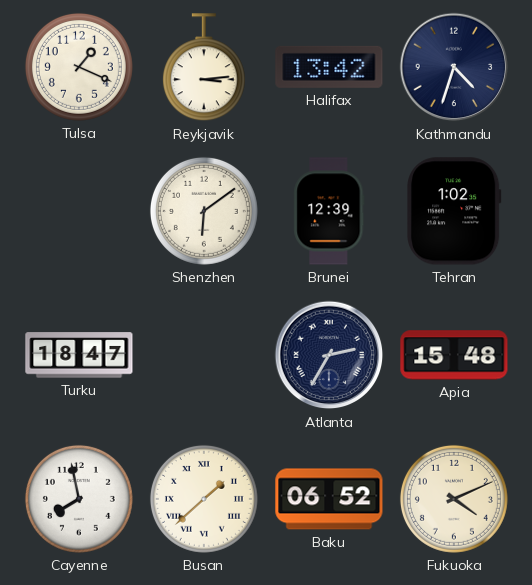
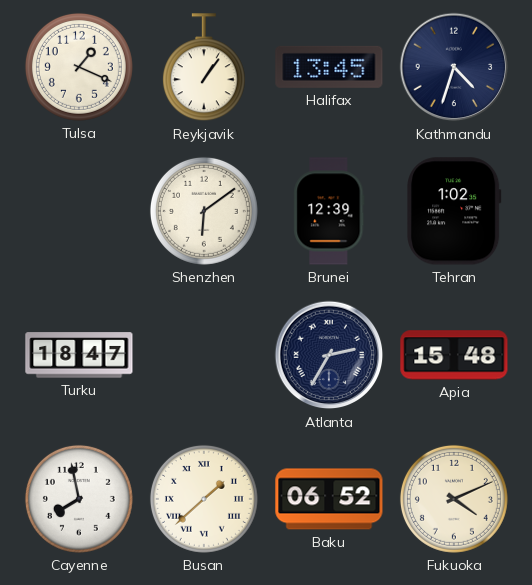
Reykjavik: 3:14 -> 1:06
Halifax: 13:42 -> 13:45
